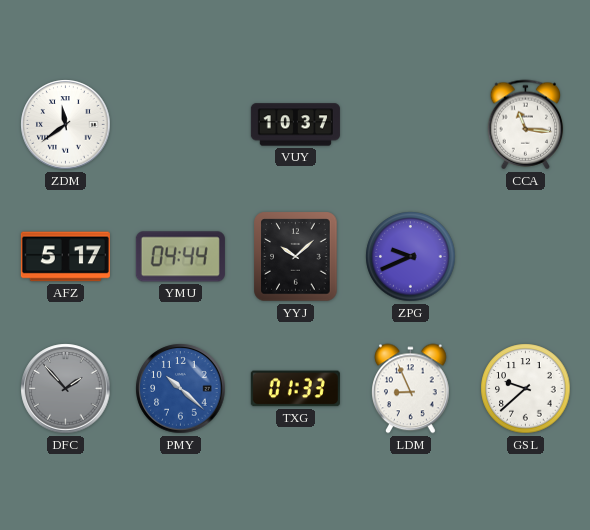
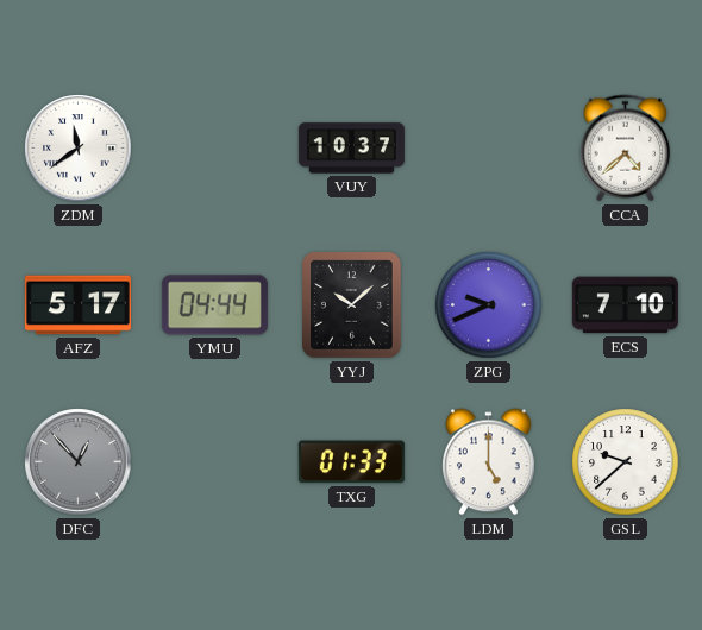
CCA: 11:16 -> 4:38
ECS: none -> 7:10
DFC: 1:53 -> 12:53
PMY: 10:22 -> none
LDM: 8:56 -> 5:00
